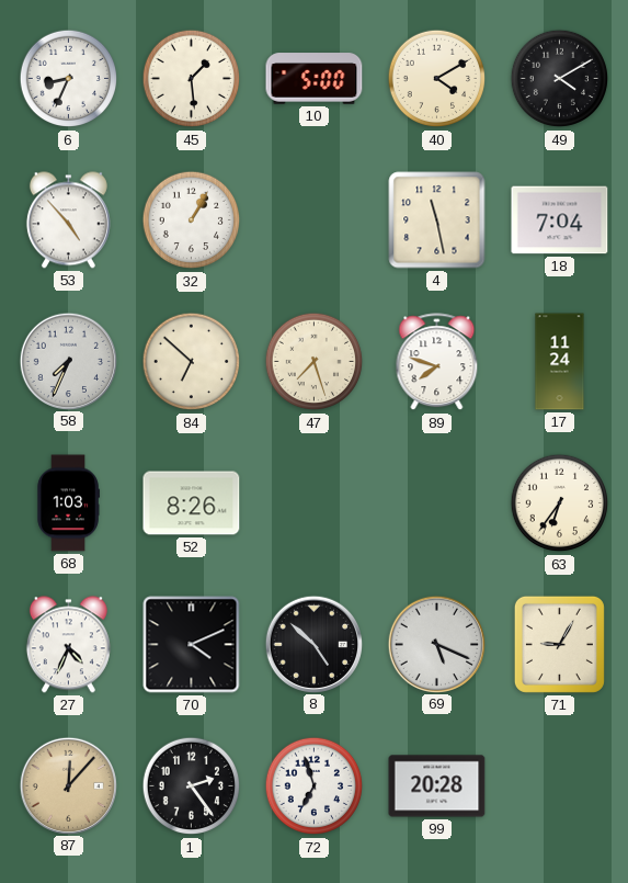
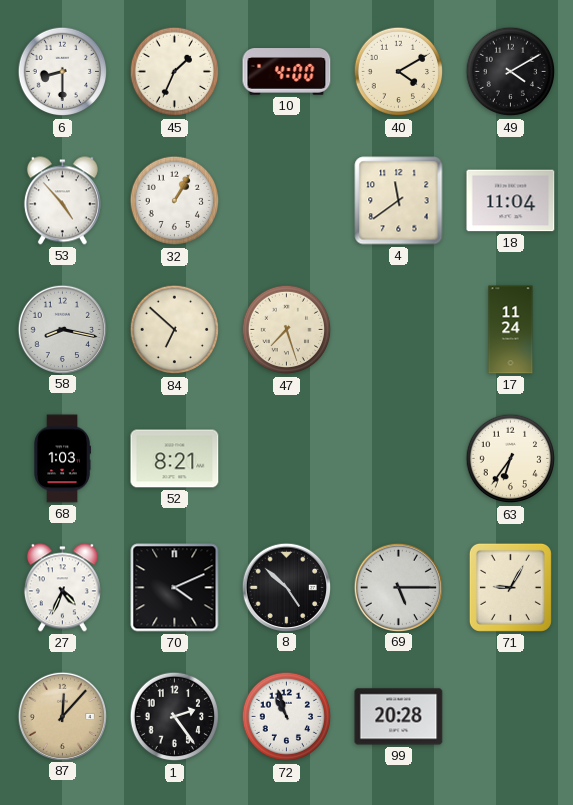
6: 8:34 -> 8:30
45: 1:29 -> 1:34
10: 5:00 -> 4:00
4: 11:28 -> 11:39
18: 7:04 -> 11:04
58: 7:34 -> 8:17
89: 7:48 -> none
52: 8:26 -> 8:21
69: 5:19 -> 5:15
72: 6:57 -> 10:57
